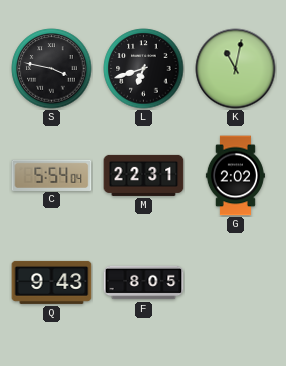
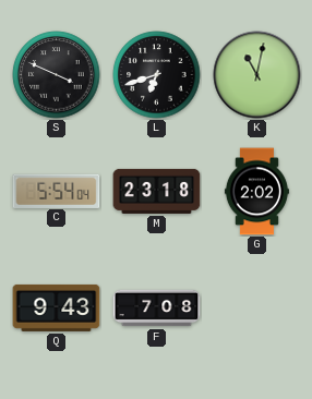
S: 3:47 -> 3:49
M: 22:31 -> 23:18
F: 8:05 -> 7:08
